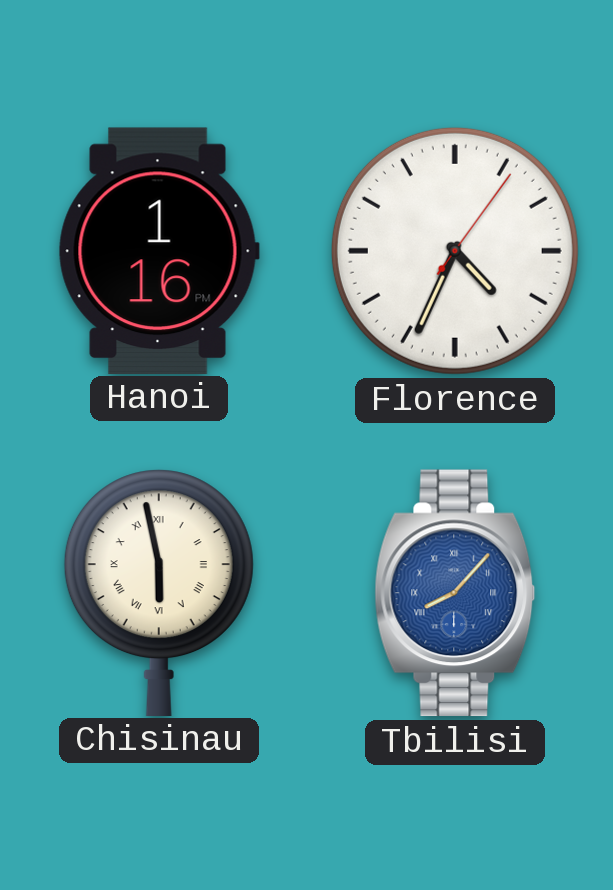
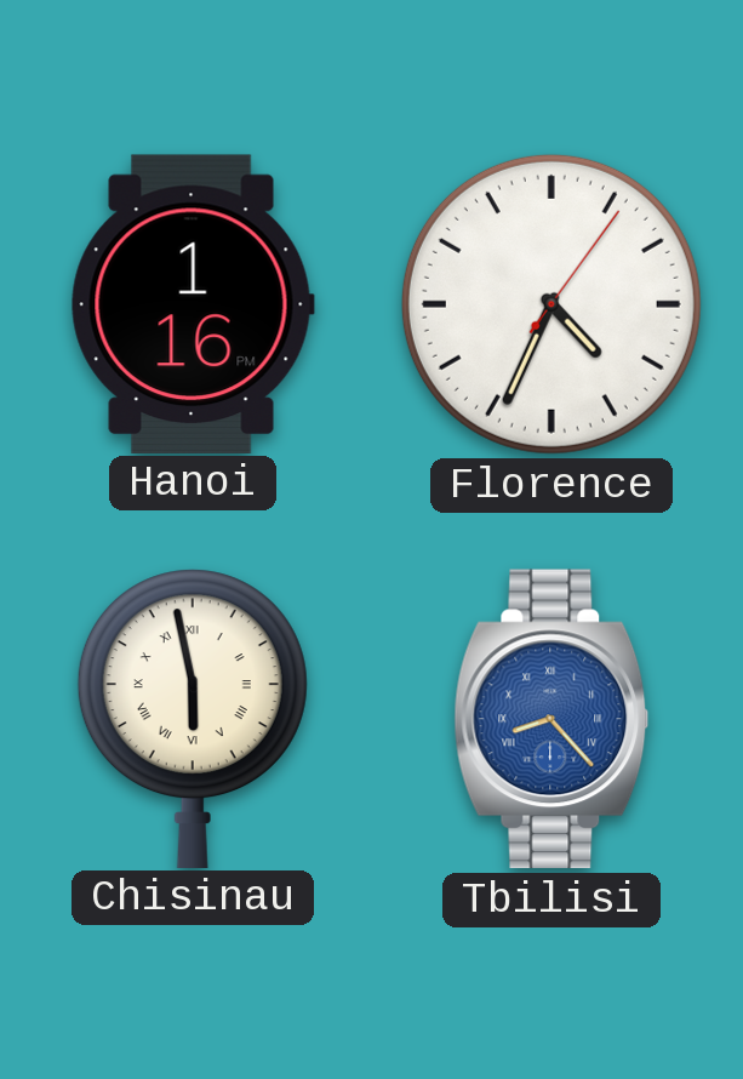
Tbilisi: 8:07 -> 8:23
